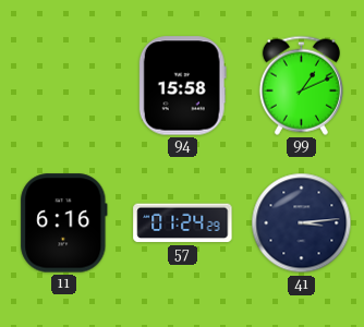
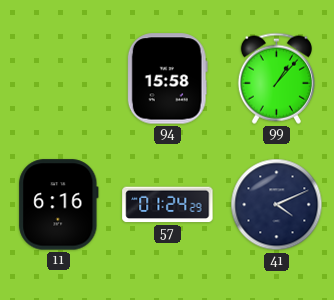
99: 1:11 -> 1:07
41: 3:14 -> 4:11
